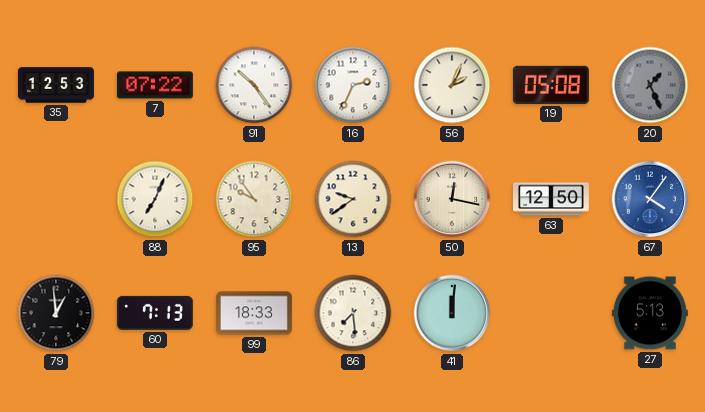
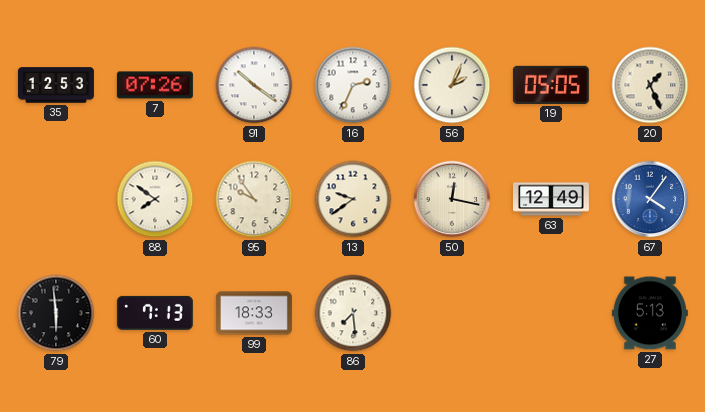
7: 07:22 -> 07:26
91: 10:24 -> 10:21
19: 05:08 -> 05:05
20 dial: grey -> cream
88: 7:04 -> 7:51
63: 12:50 -> 12:49
79: 12:59 -> 5:59
41: 12:01 -> none
